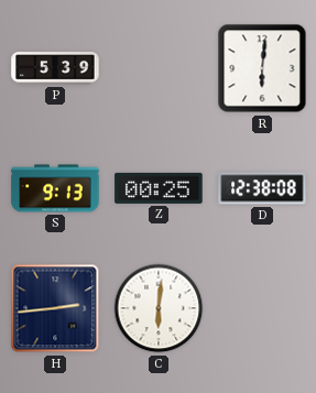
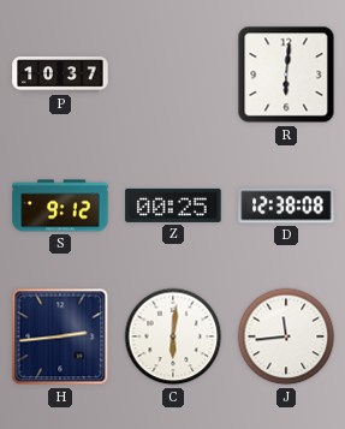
P: 5:39 -> 10:37
S: 9:13 -> 9:12
J: none -> 11:44
